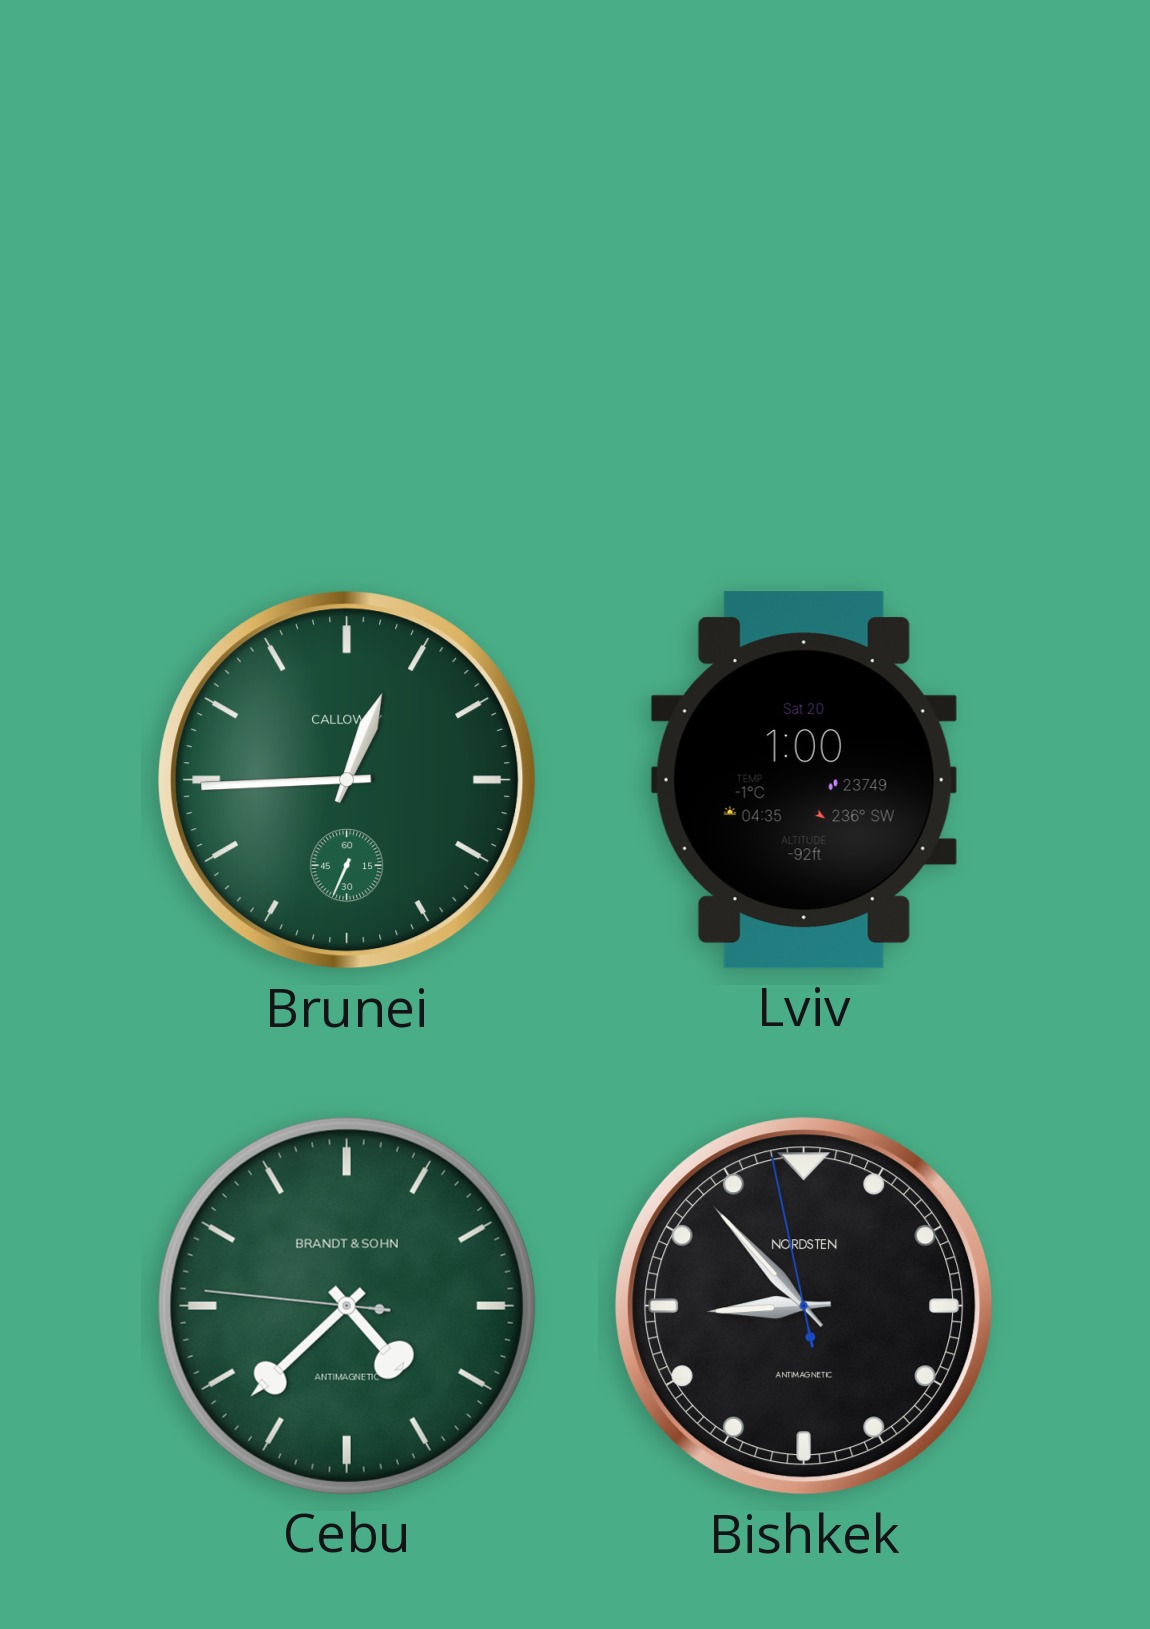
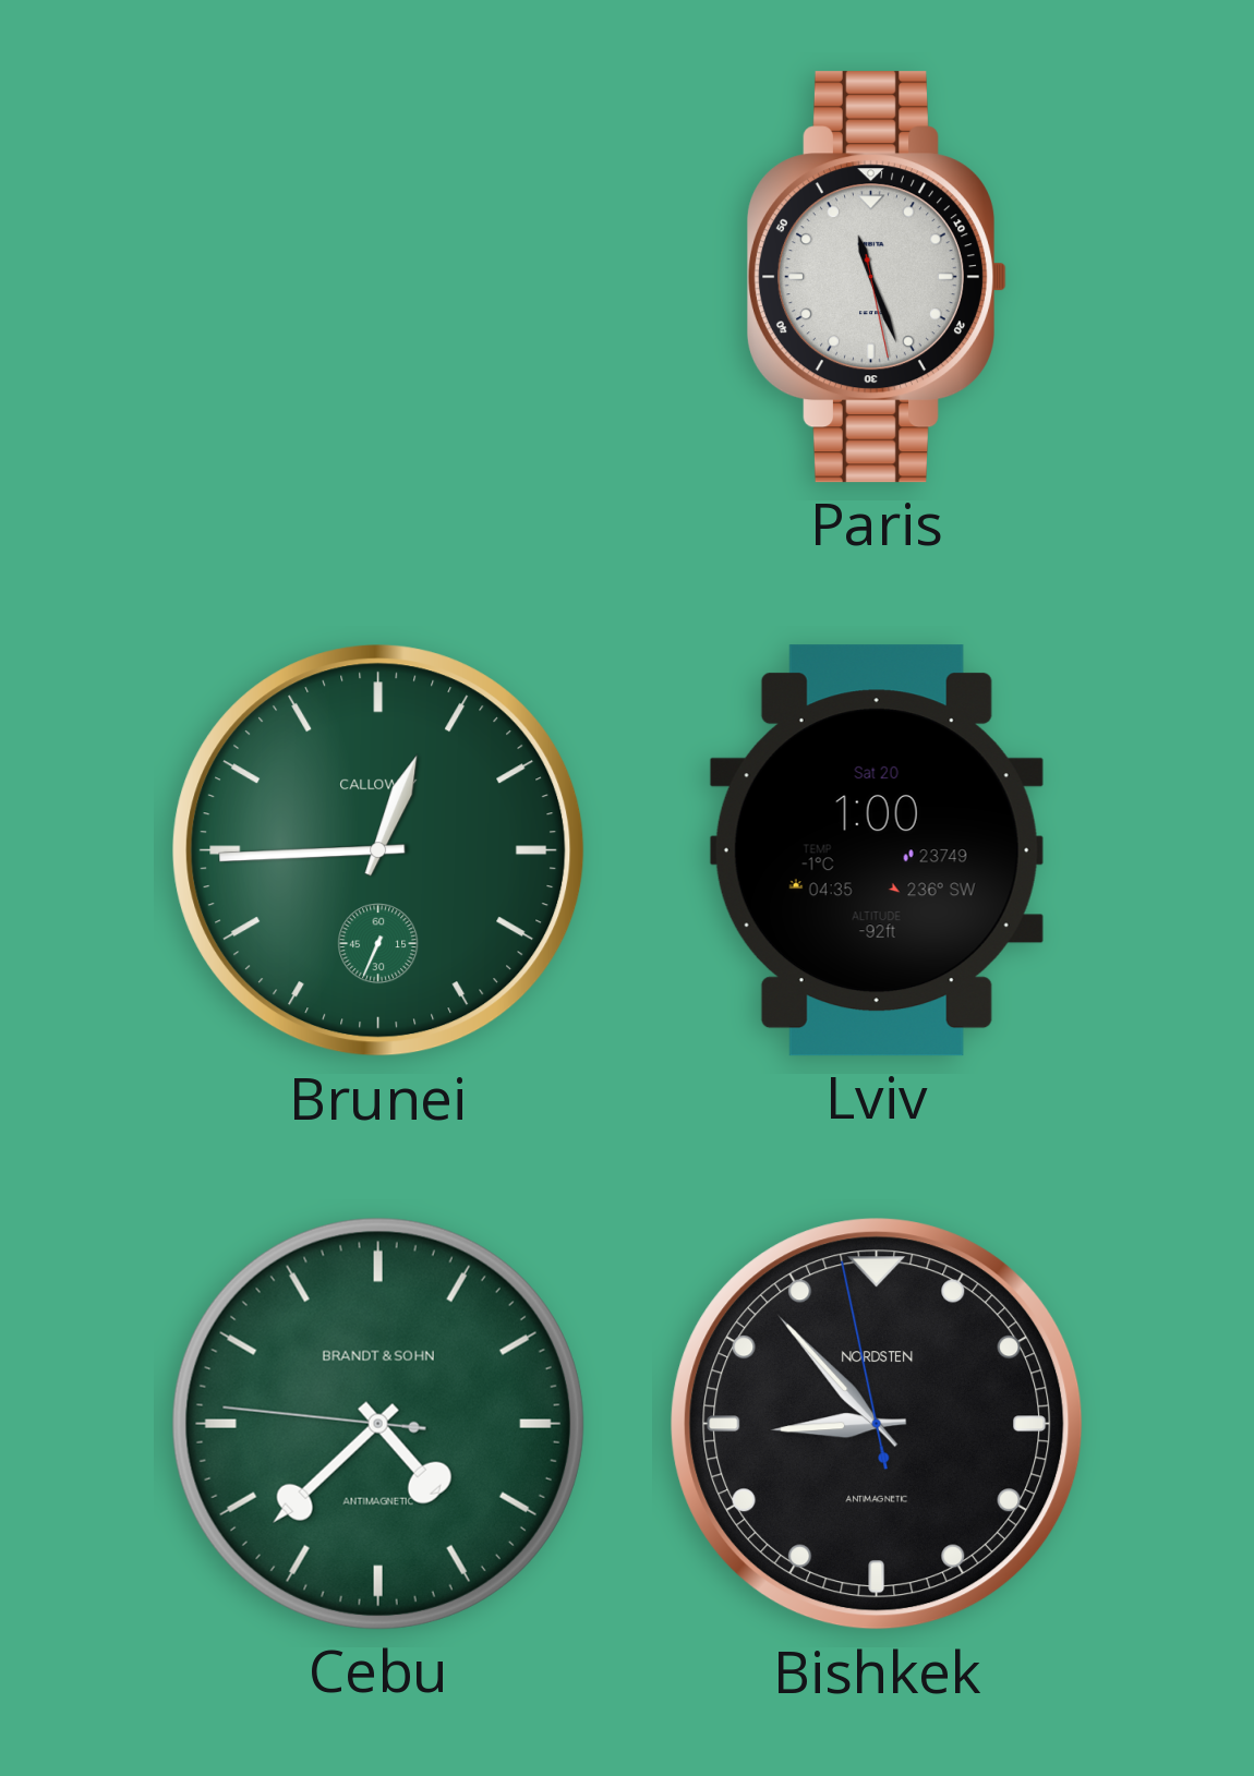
Paris: none -> 11:26
